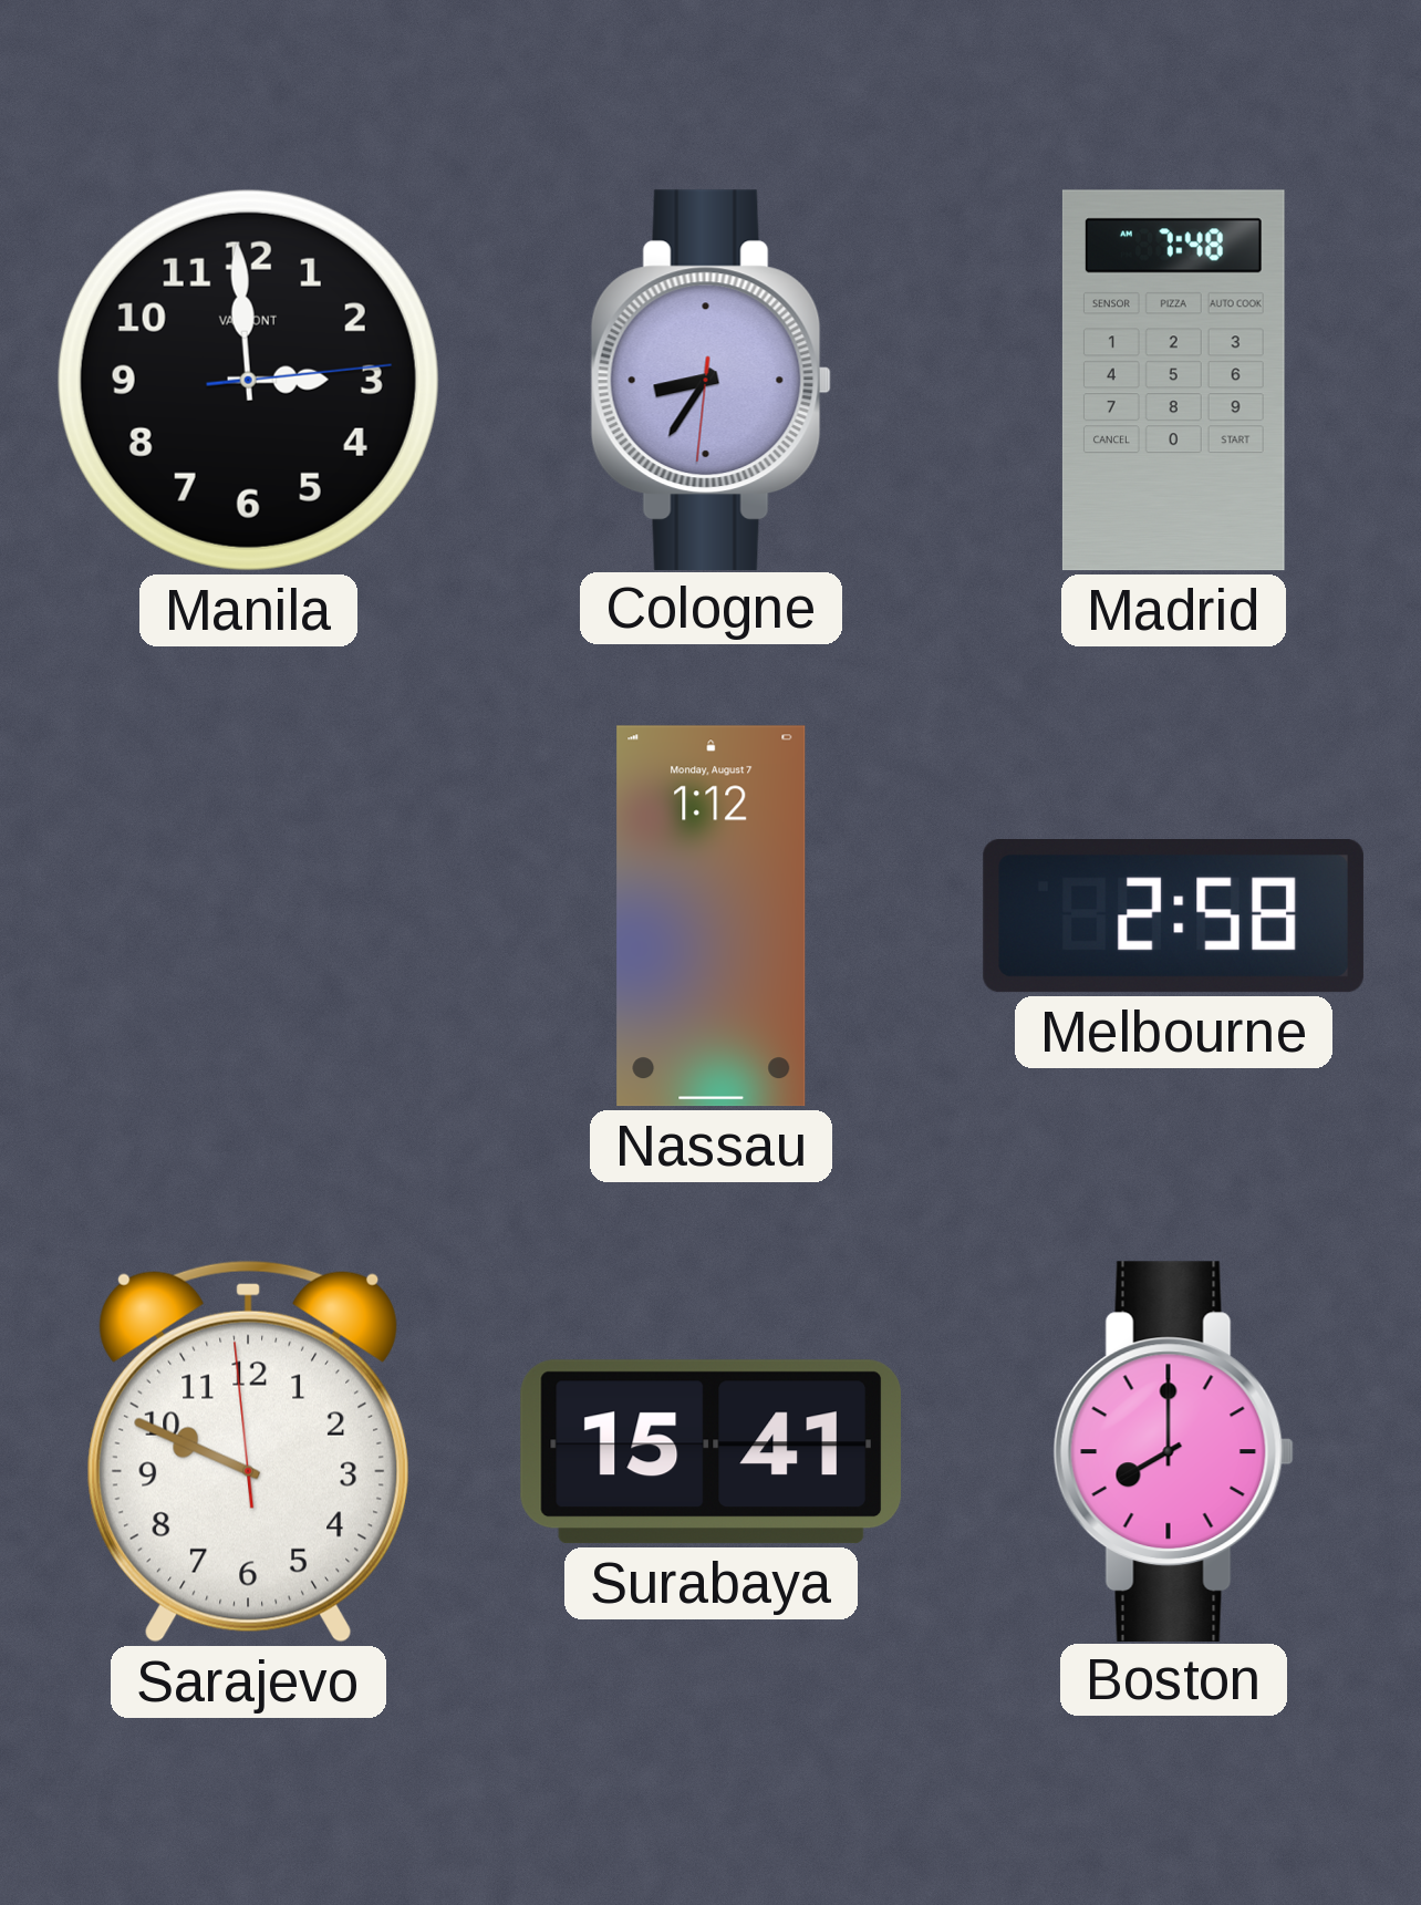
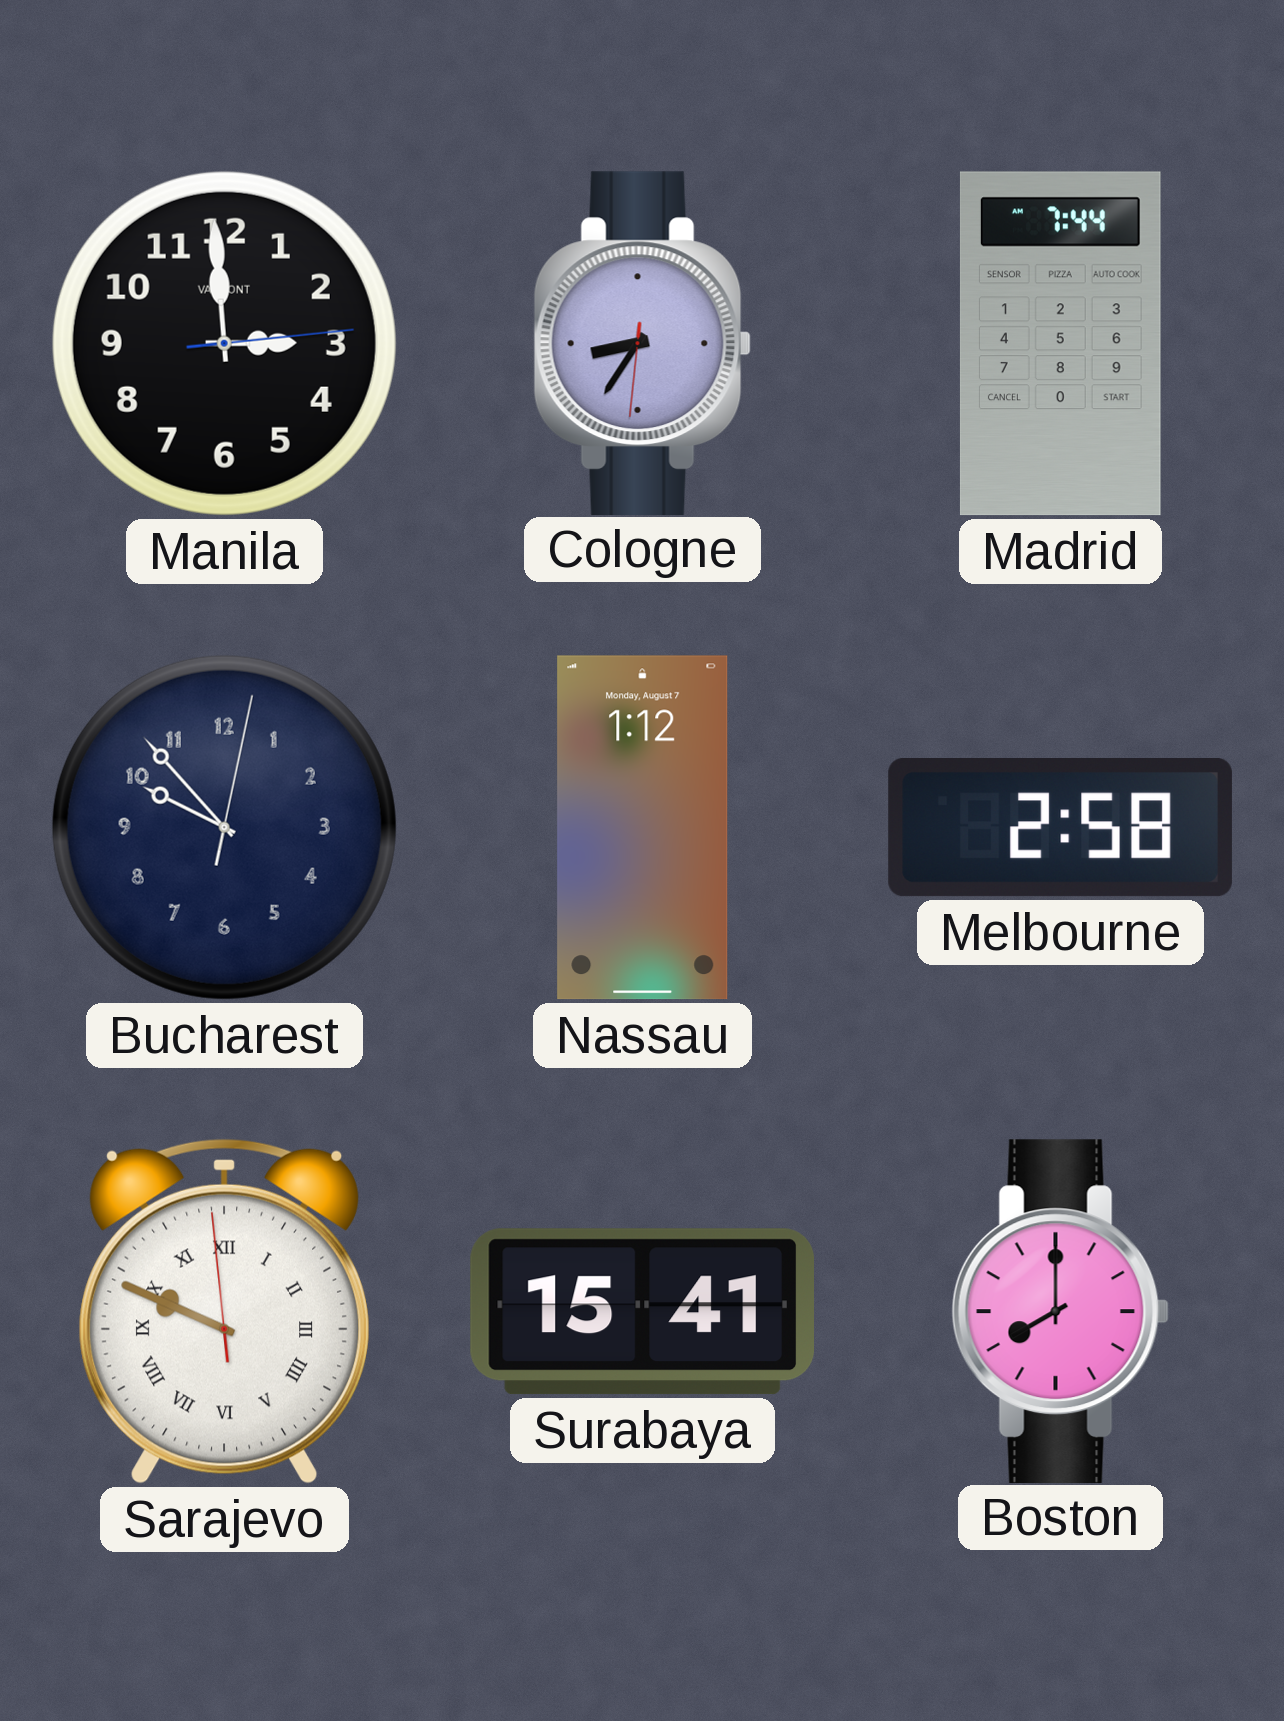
Madrid: 7:48 -> 7:44
Bucharest: none -> 9:53
Sarajevo numerals: Arabic -> Roman
